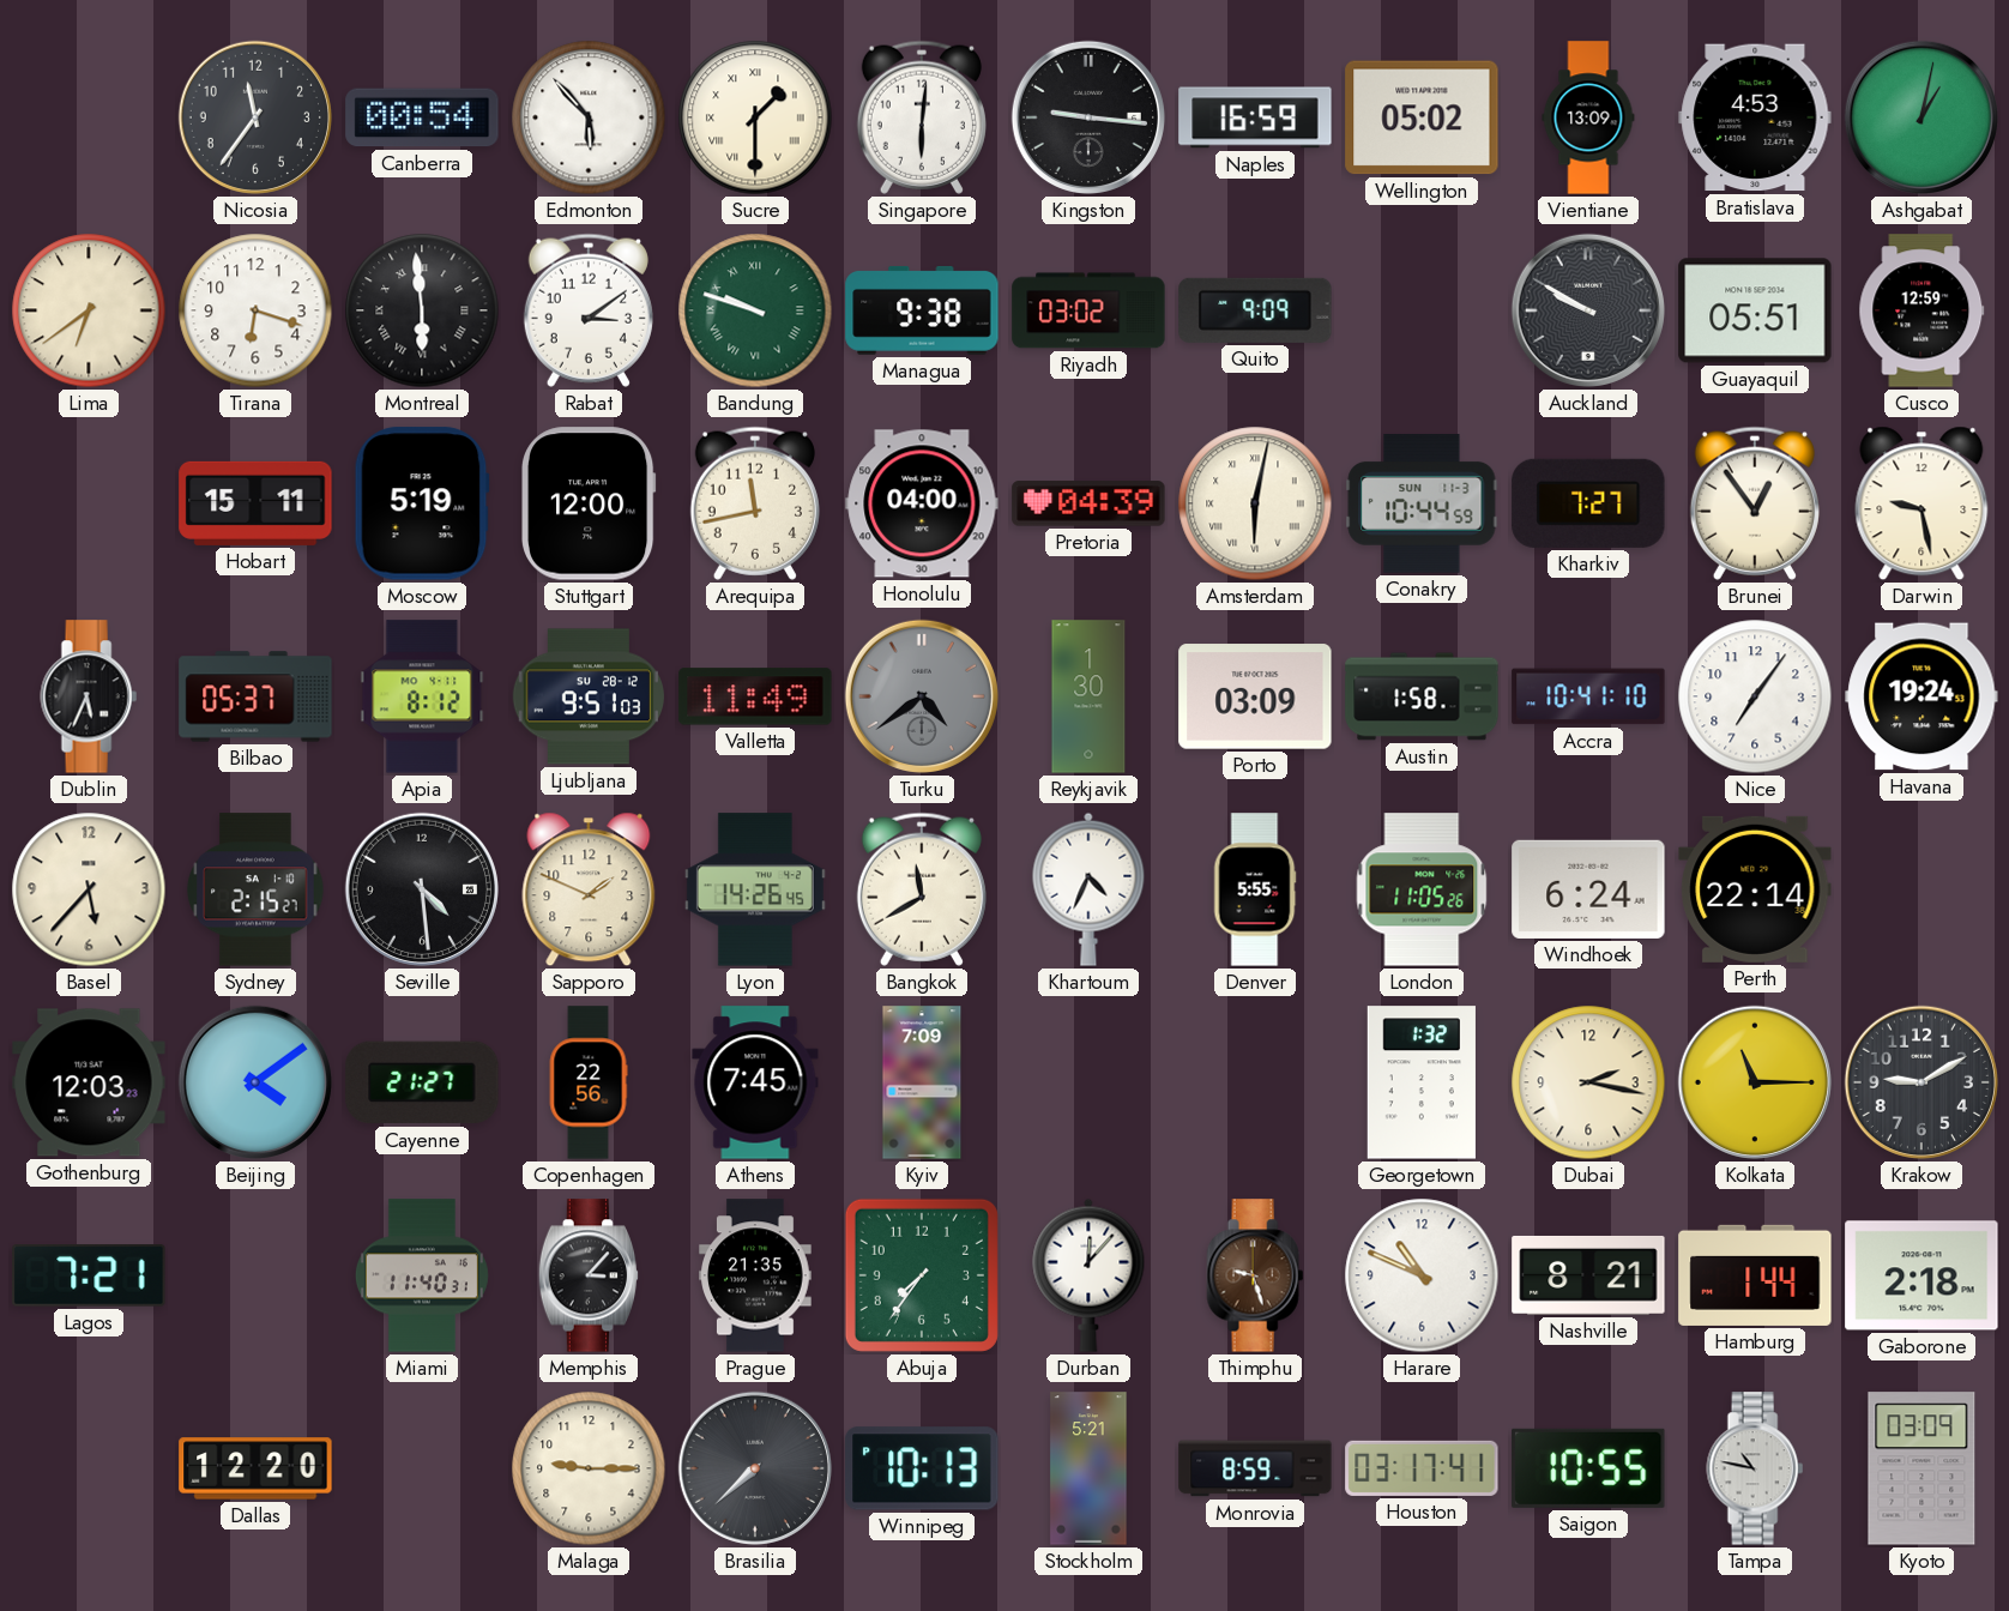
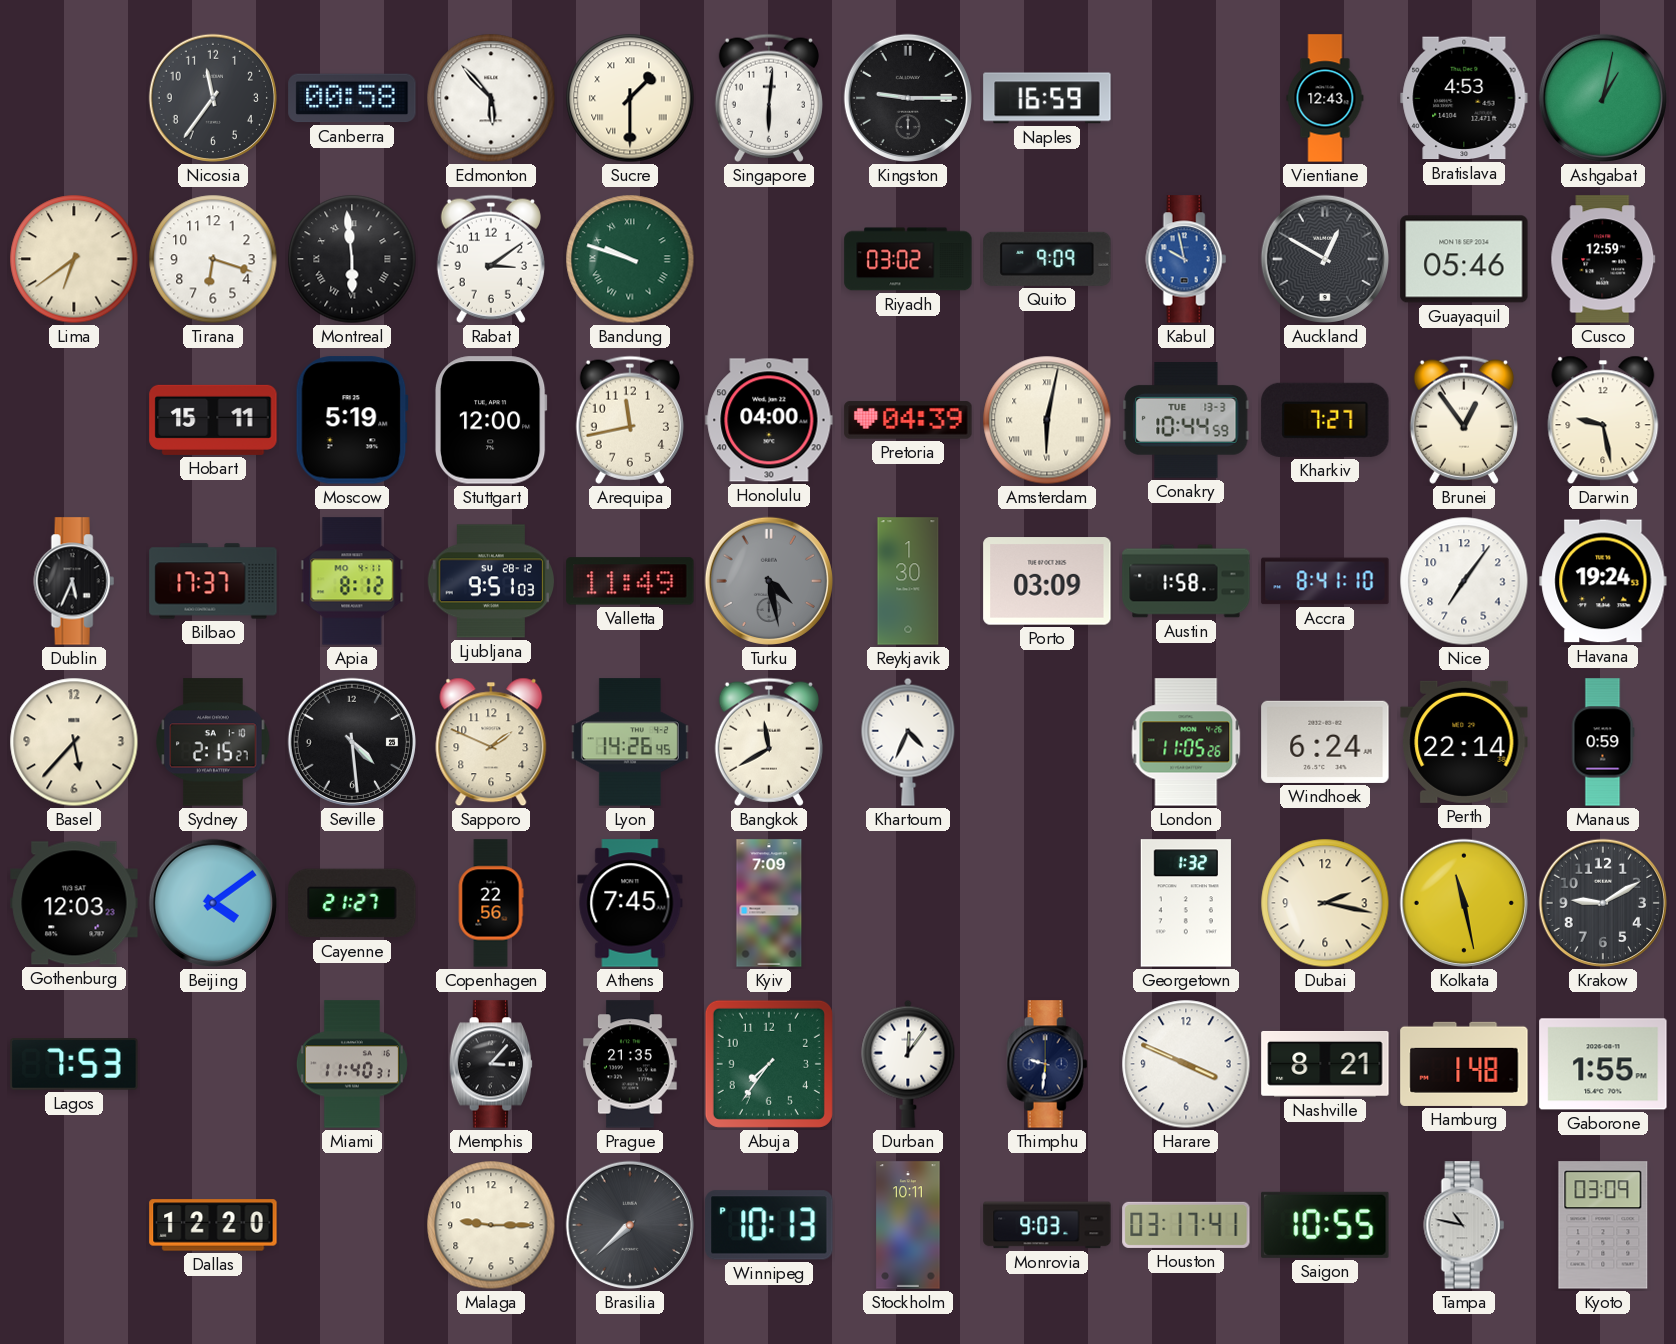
Canberra: 00:54 -> 00:58
Kingston: 9:16 -> 9:15
Wellington: 05:02 -> none
Vientiane: 13:09 -> 12:43
Managua: 9:38 -> none
Kabul: none -> 9:58
Auckland: 9:50 -> 12:50
Guayaquil: 05:51 -> 05:46
Conakry date: SUN 11-3 -> TUE 13-3
Bilbao: 05:37 -> 17:37
Turku: 4:39 -> 4:28
Accra: 10:41 -> 8:41
Denver: 5:55 -> none
Manaus: none -> 0:59
Kolkata: 11:15 -> 11:28
Lagos: 7:21 -> 7:53
Durban: 12:07 -> 12:06
Thimphu: 9:27 -> 9:31
Thimphu dial: brown -> navy
Harare: 10:49 -> 3:49
Hamburg: 1:44 -> 1:48
Gaborone: 2:18 -> 1:55
Stockholm: 5:21 -> 10:11
Monrovia: 8:59 -> 9:03
